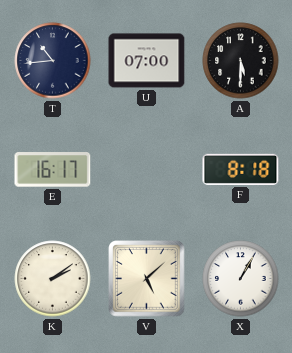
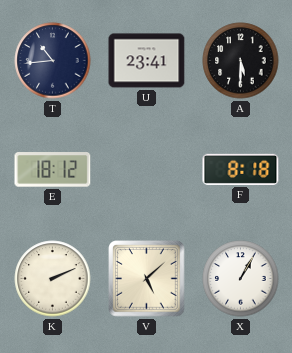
U: 07:00 -> 23:41
E: 16:17 -> 18:12
K: 2:09 -> 2:11
